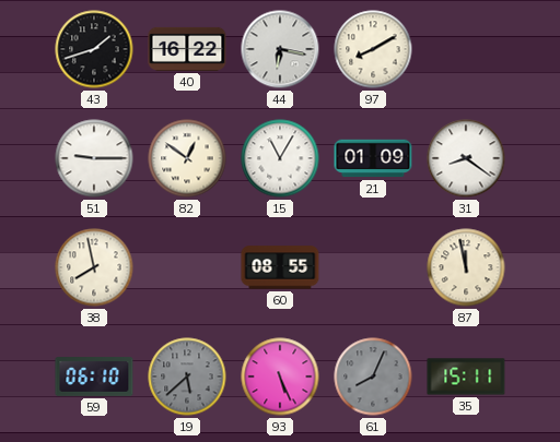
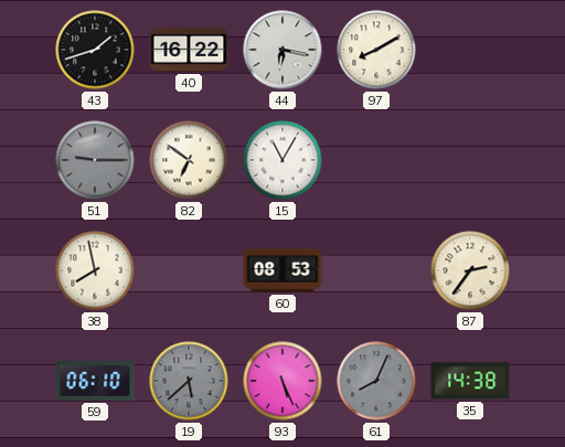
51 dial: white -> grey
82: 12:51 -> 6:51
21: 01:09 -> none
31: 8:21 -> none
60: 08:55 -> 08:53
87: 11:58 -> 2:36
35: 15:11 -> 14:38
